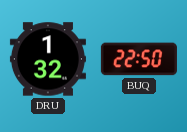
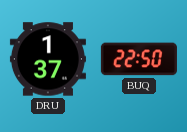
DRU: 1:32 -> 1:37
